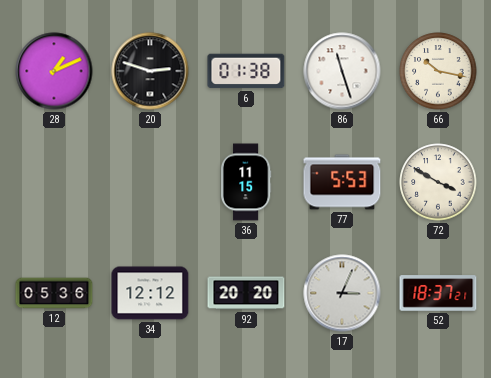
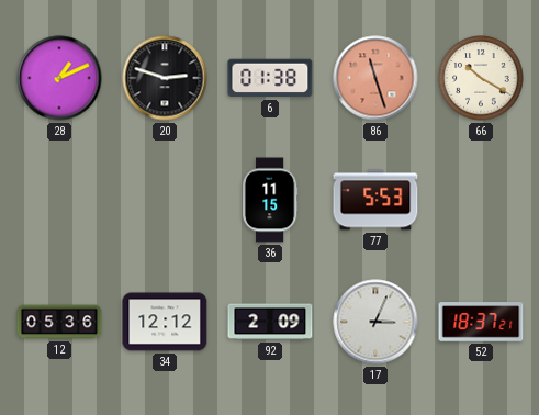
86 dial: white -> salmon
66: 10:17 -> 10:20
72: 3:50 -> none
92: 20:20 -> 2:09
